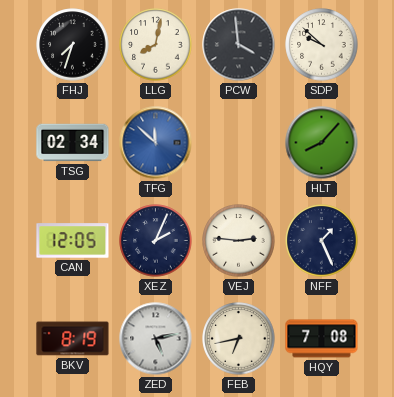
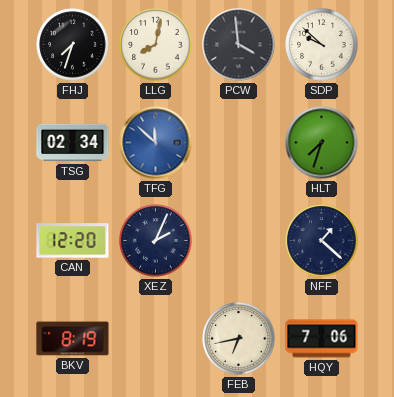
HLT: 8:07 -> 7:33
CAN: 12:05 -> 12:20
VEJ: 2:46 -> none
NFF: 1:26 -> 1:22
ZED: 5:13 -> none
HQY: 7:08 -> 7:06
